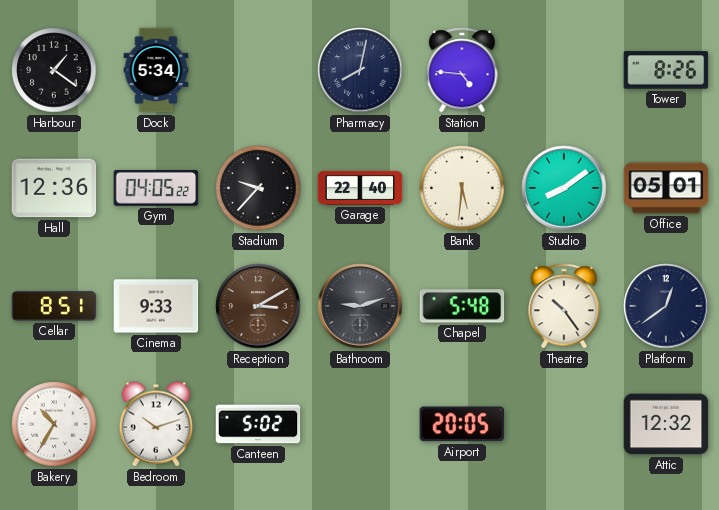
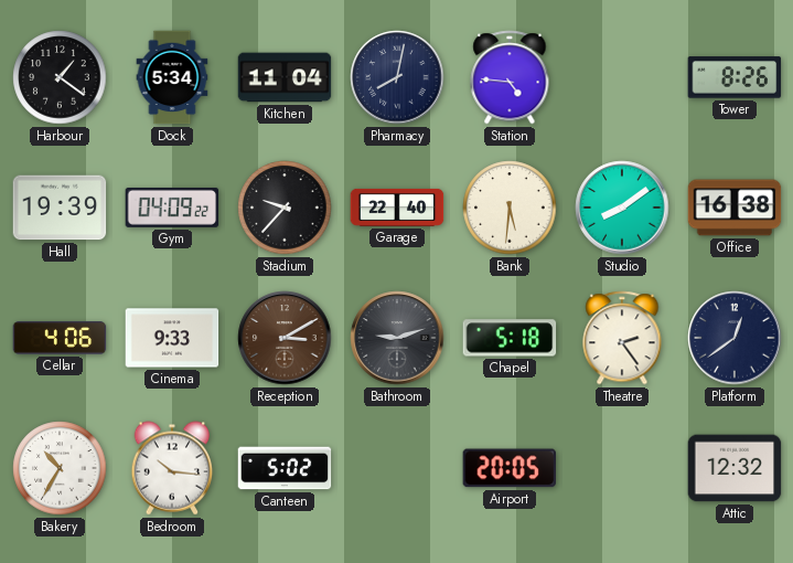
Kitchen: none -> 11:04
Hall: 12:36 -> 19:39
Gym: 04:05 -> 04:09
Office: 05:01 -> 16:38
Cellar: 8:51 -> 4:06
Chapel: 5:48 -> 5:18
Theatre: 10:24 -> 2:24
Bedroom: 10:12 -> 10:16
